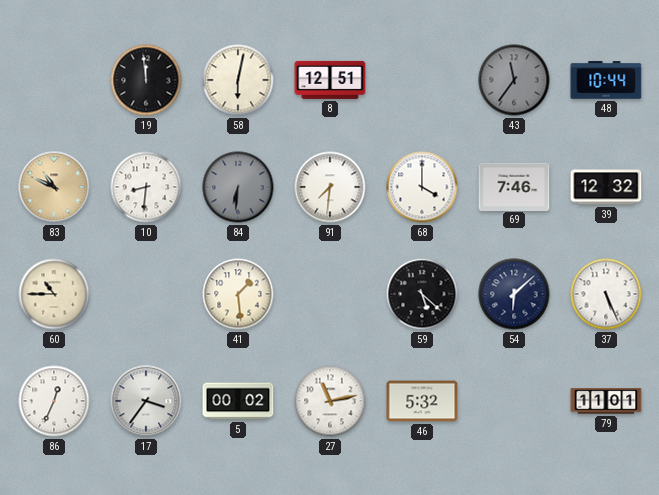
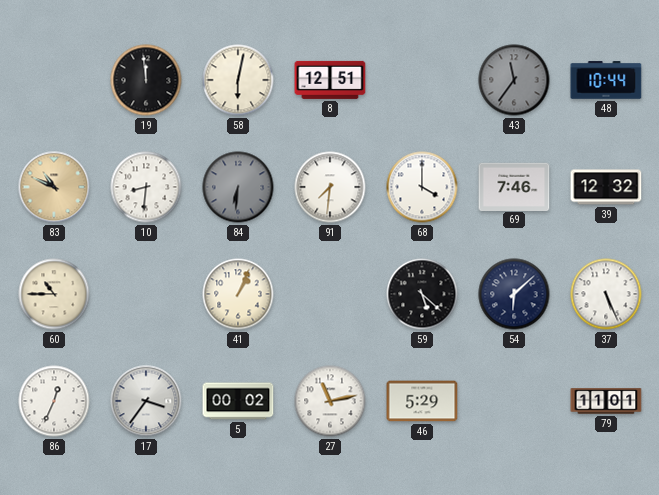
41: 1:29 -> 1:04
46: 5:32 -> 5:29
